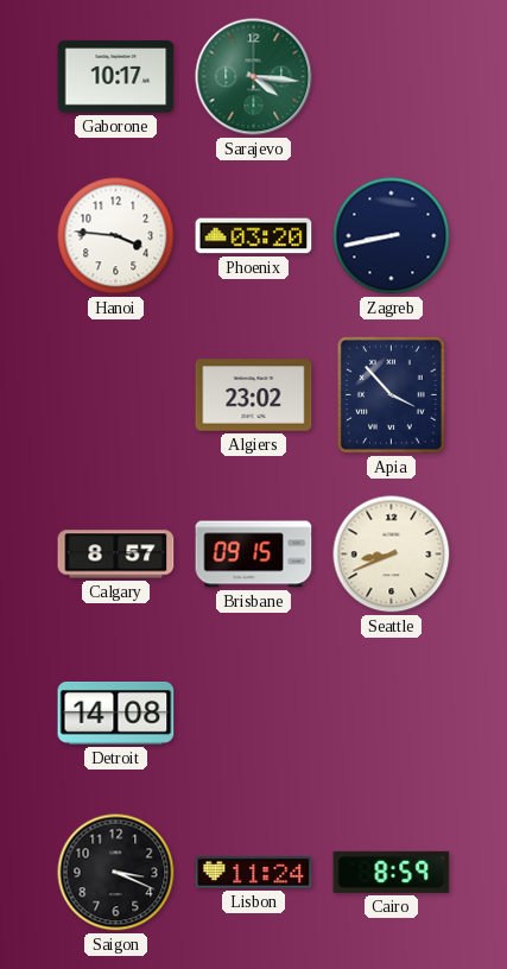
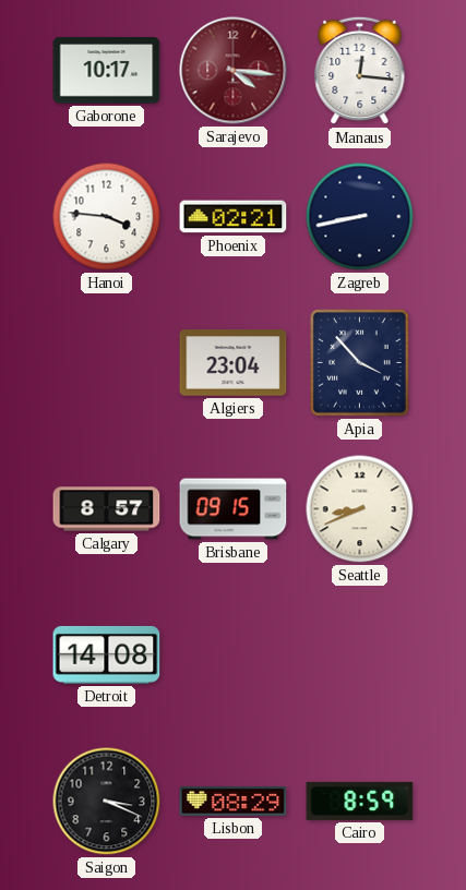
Sarajevo dial: green -> burgundy
Manaus: none -> 12:16
Phoenix: 03:20 -> 02:21
Algiers: 23:02 -> 23:04
Lisbon: 11:24 -> 08:29
